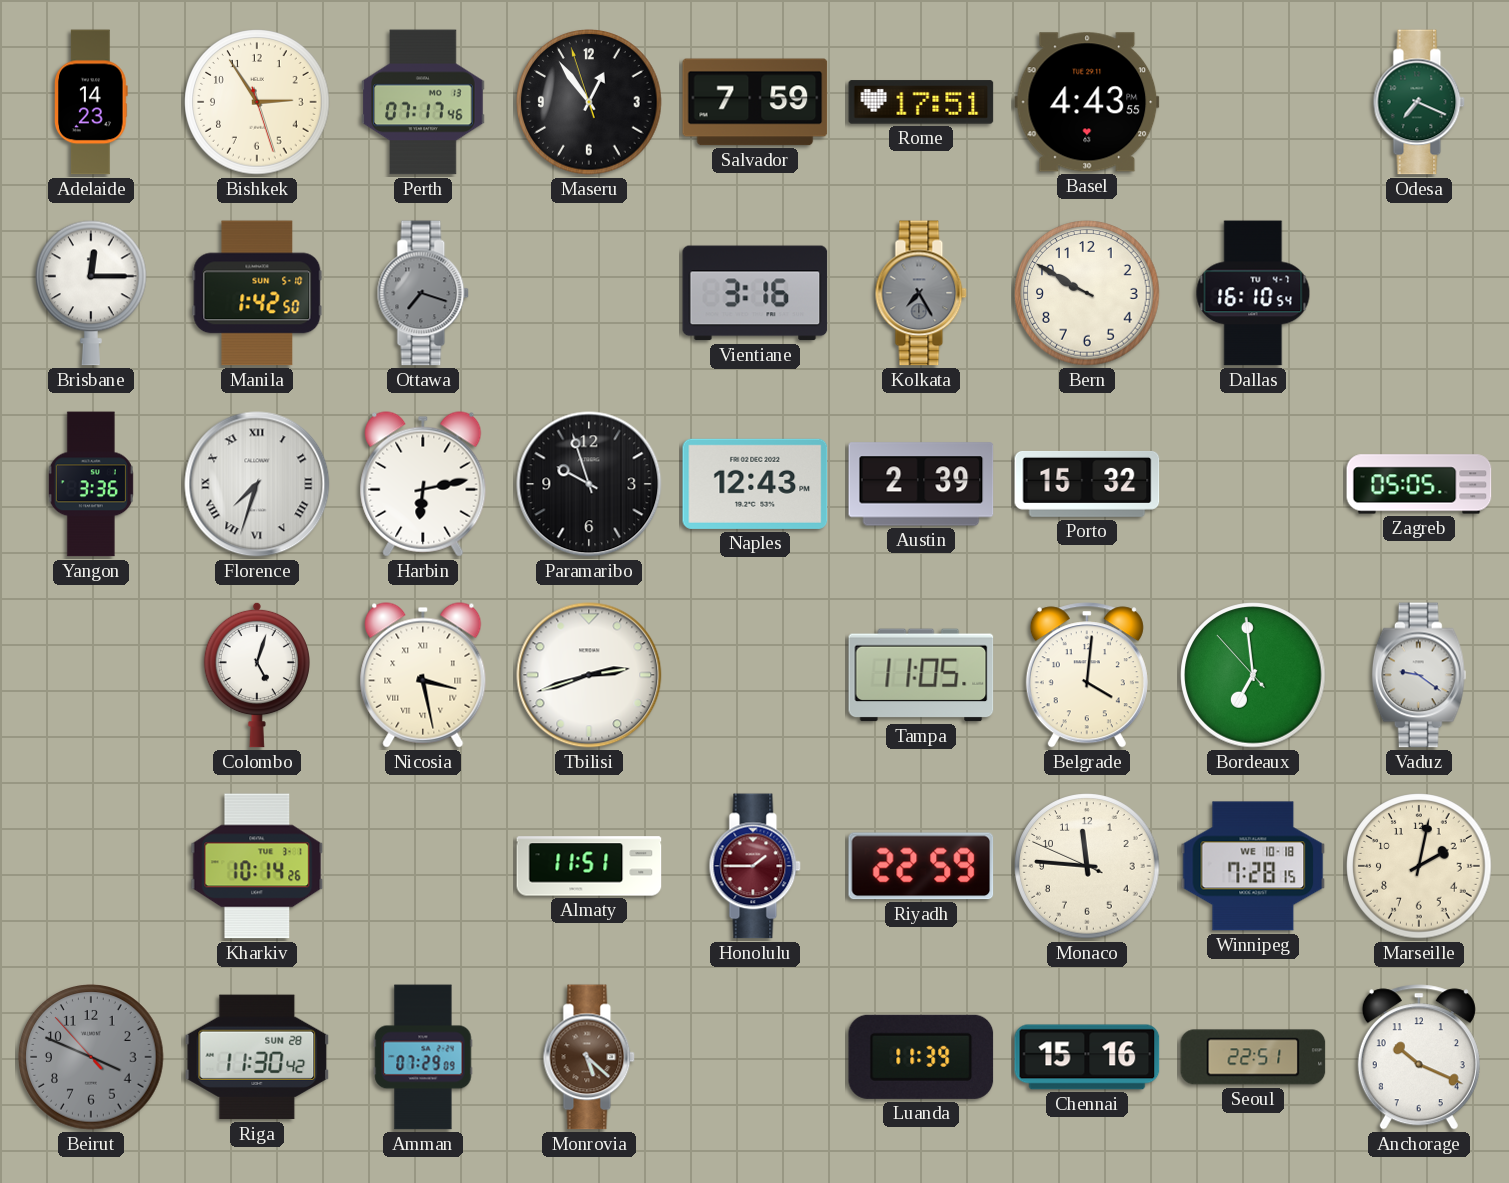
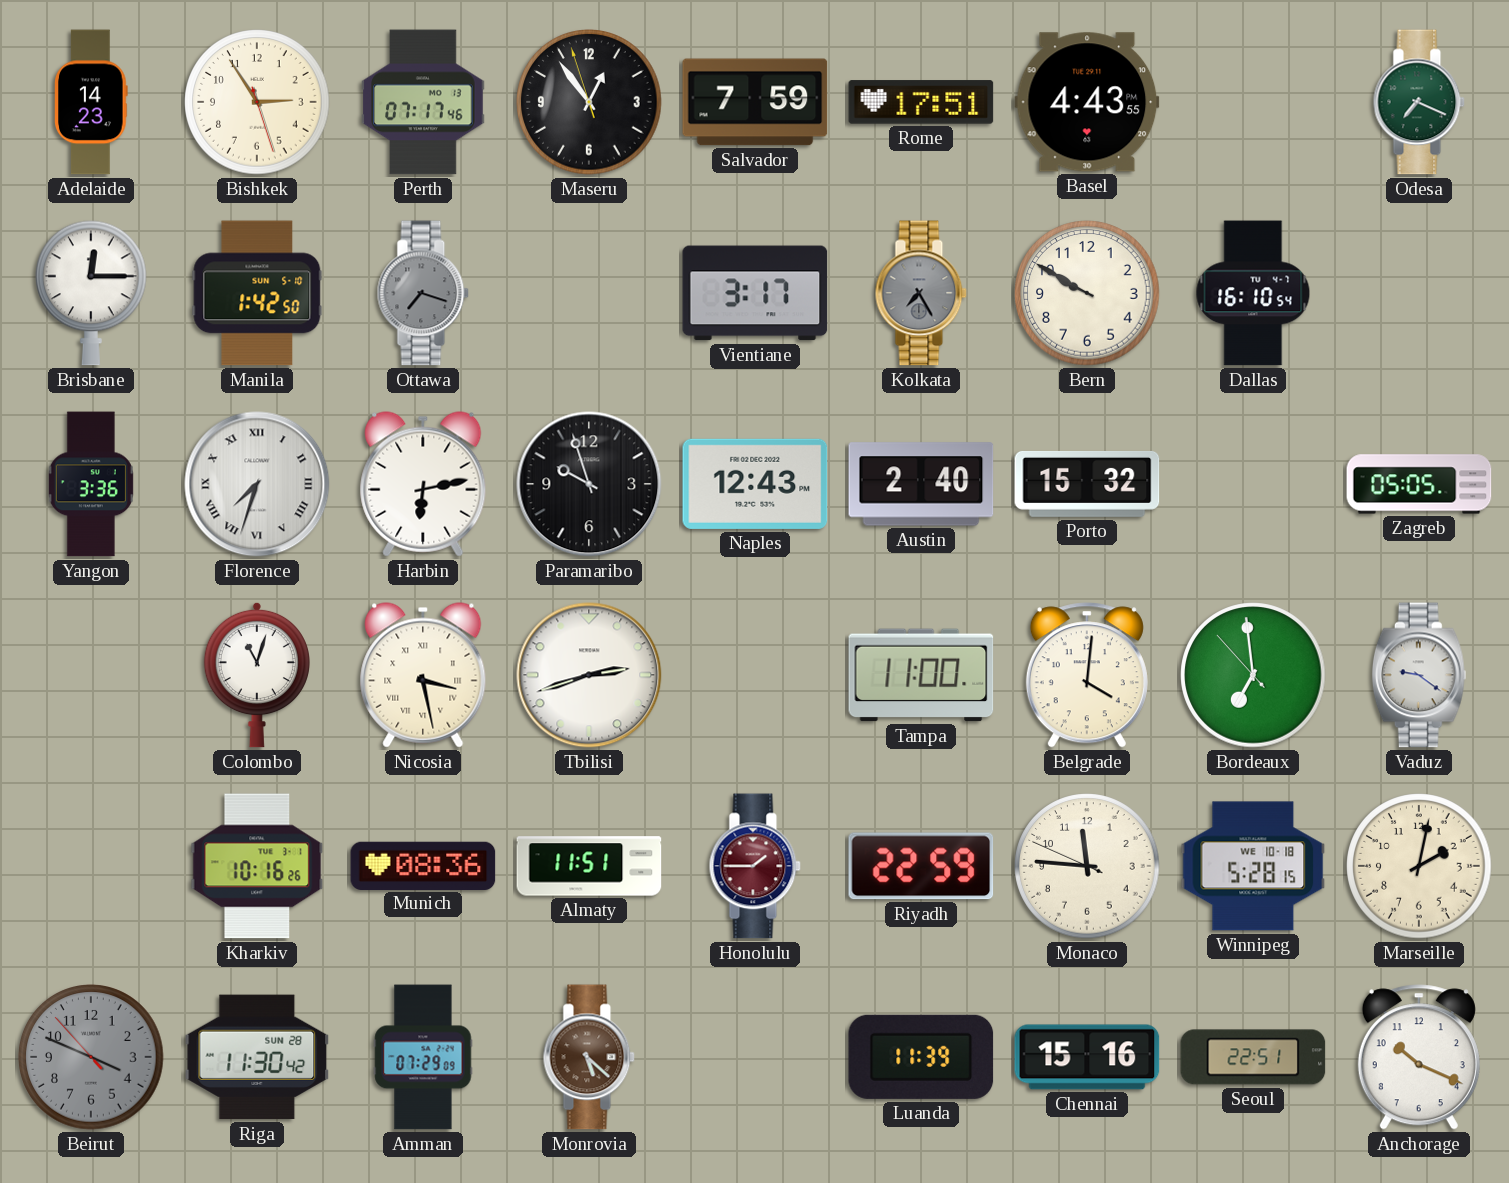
Vientiane: 3:16 -> 3:17
Austin: 2:39 -> 2:40
Colombo: 5:03 -> 11:03
Tampa: 11:05 -> 11:00
Kharkiv: 10:14 -> 10:16
Munich: none -> 08:36
Winnipeg: 7:28 -> 5:28
